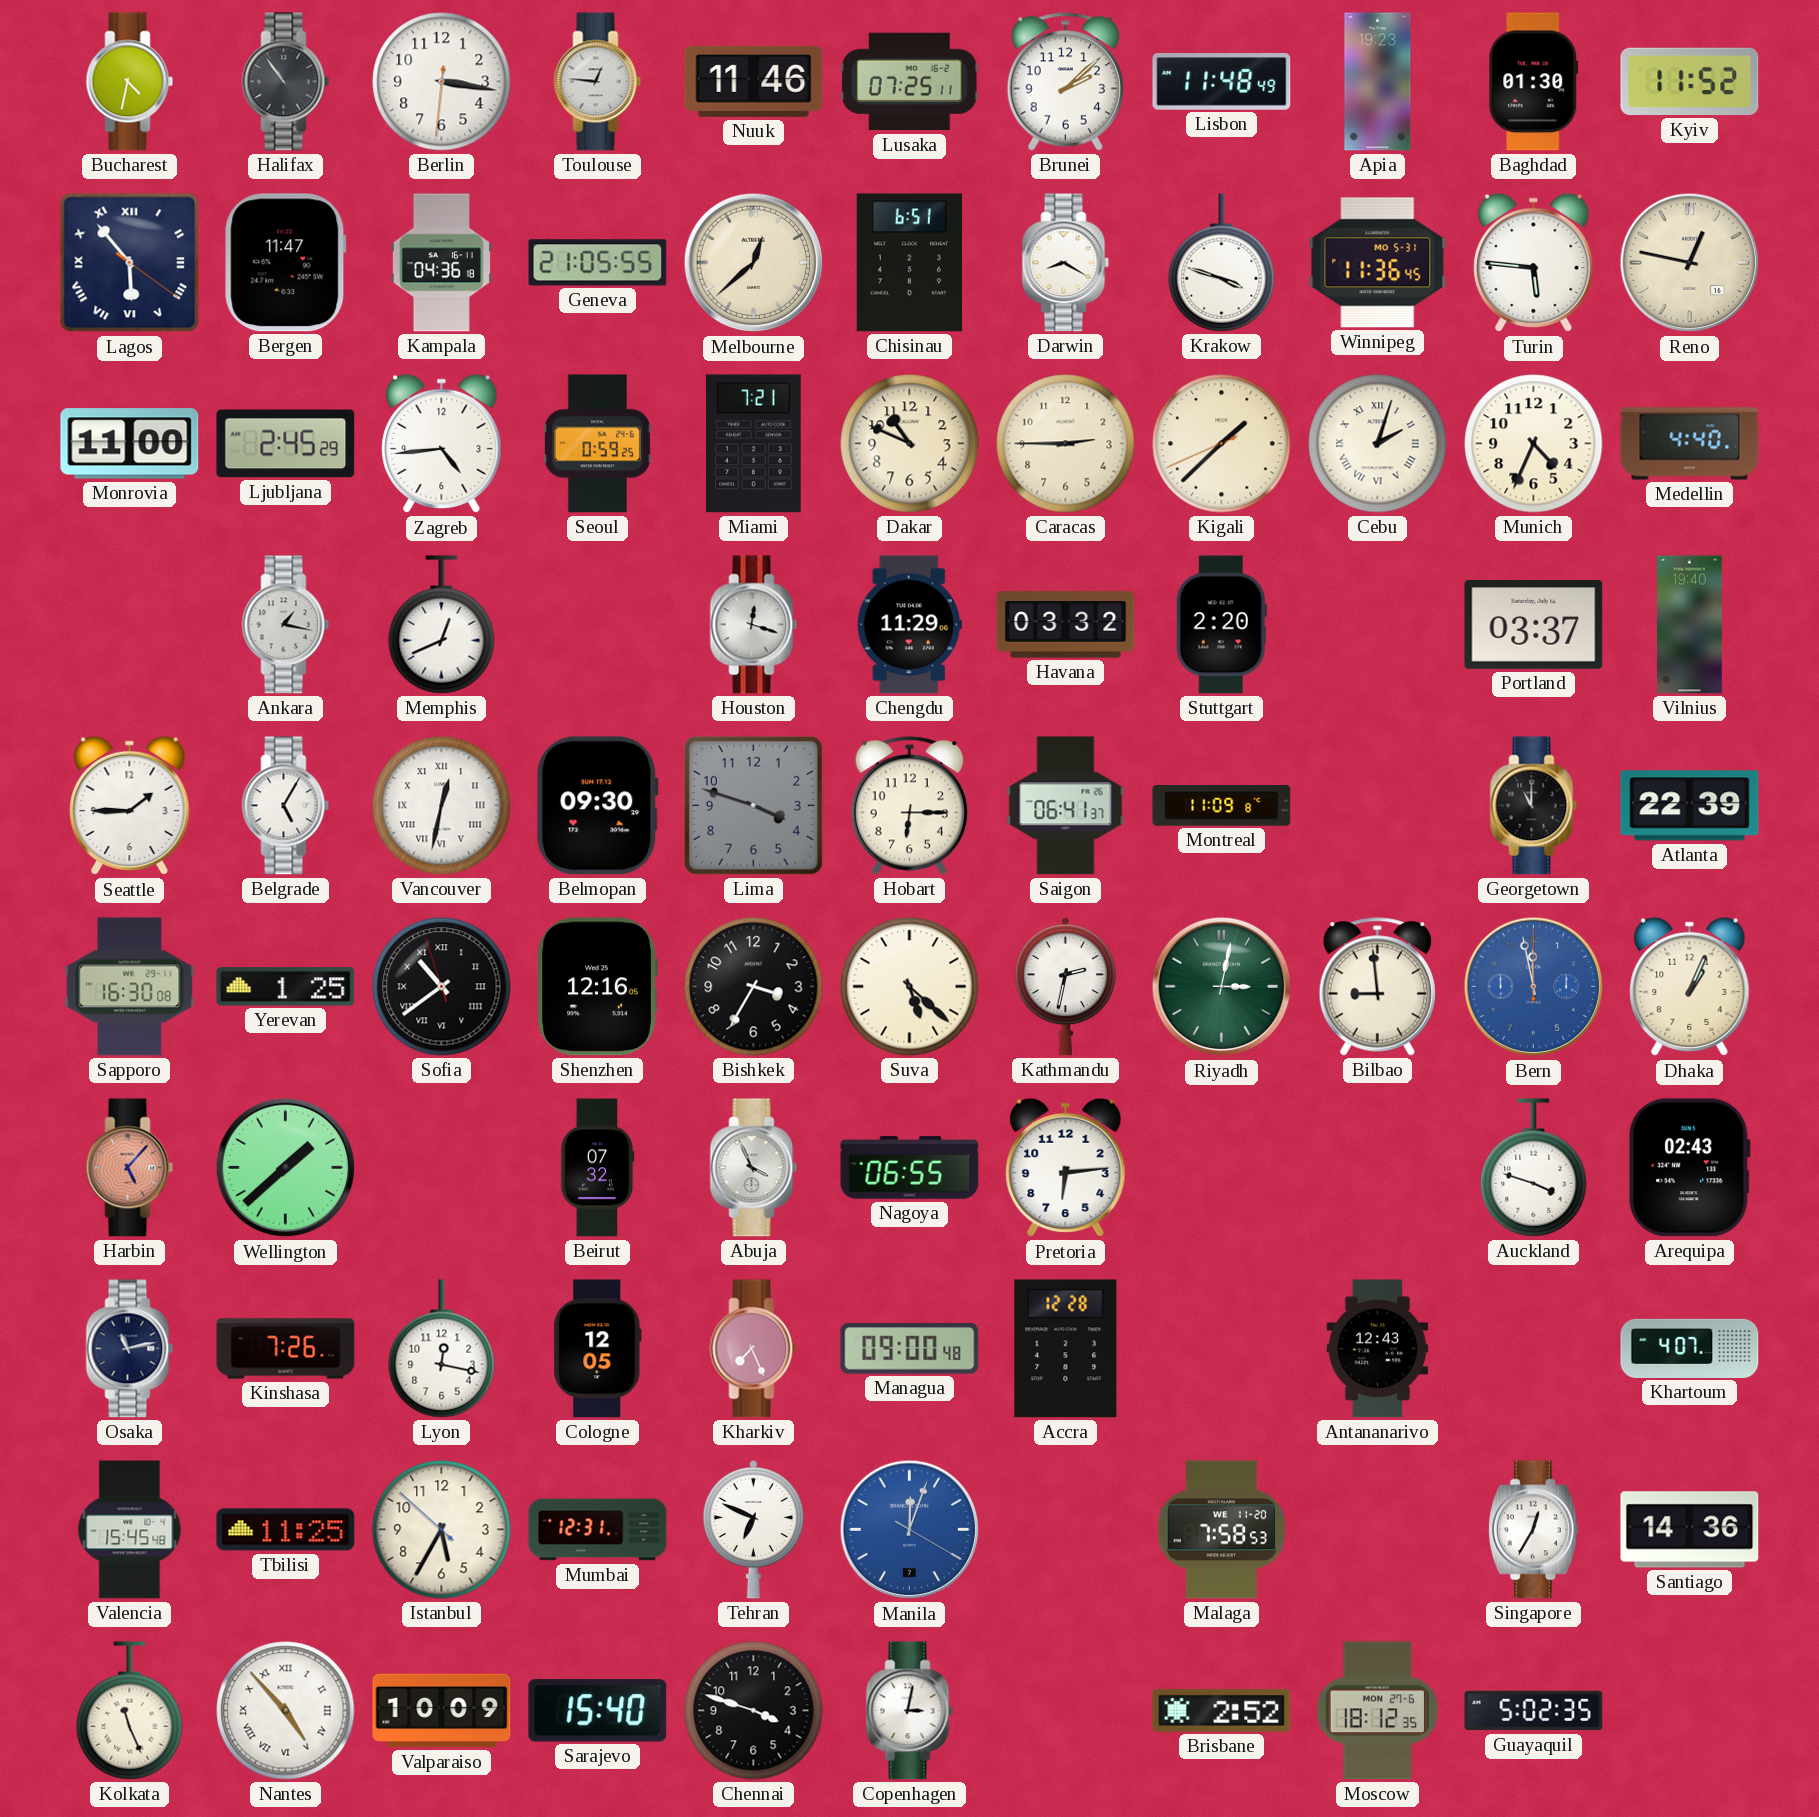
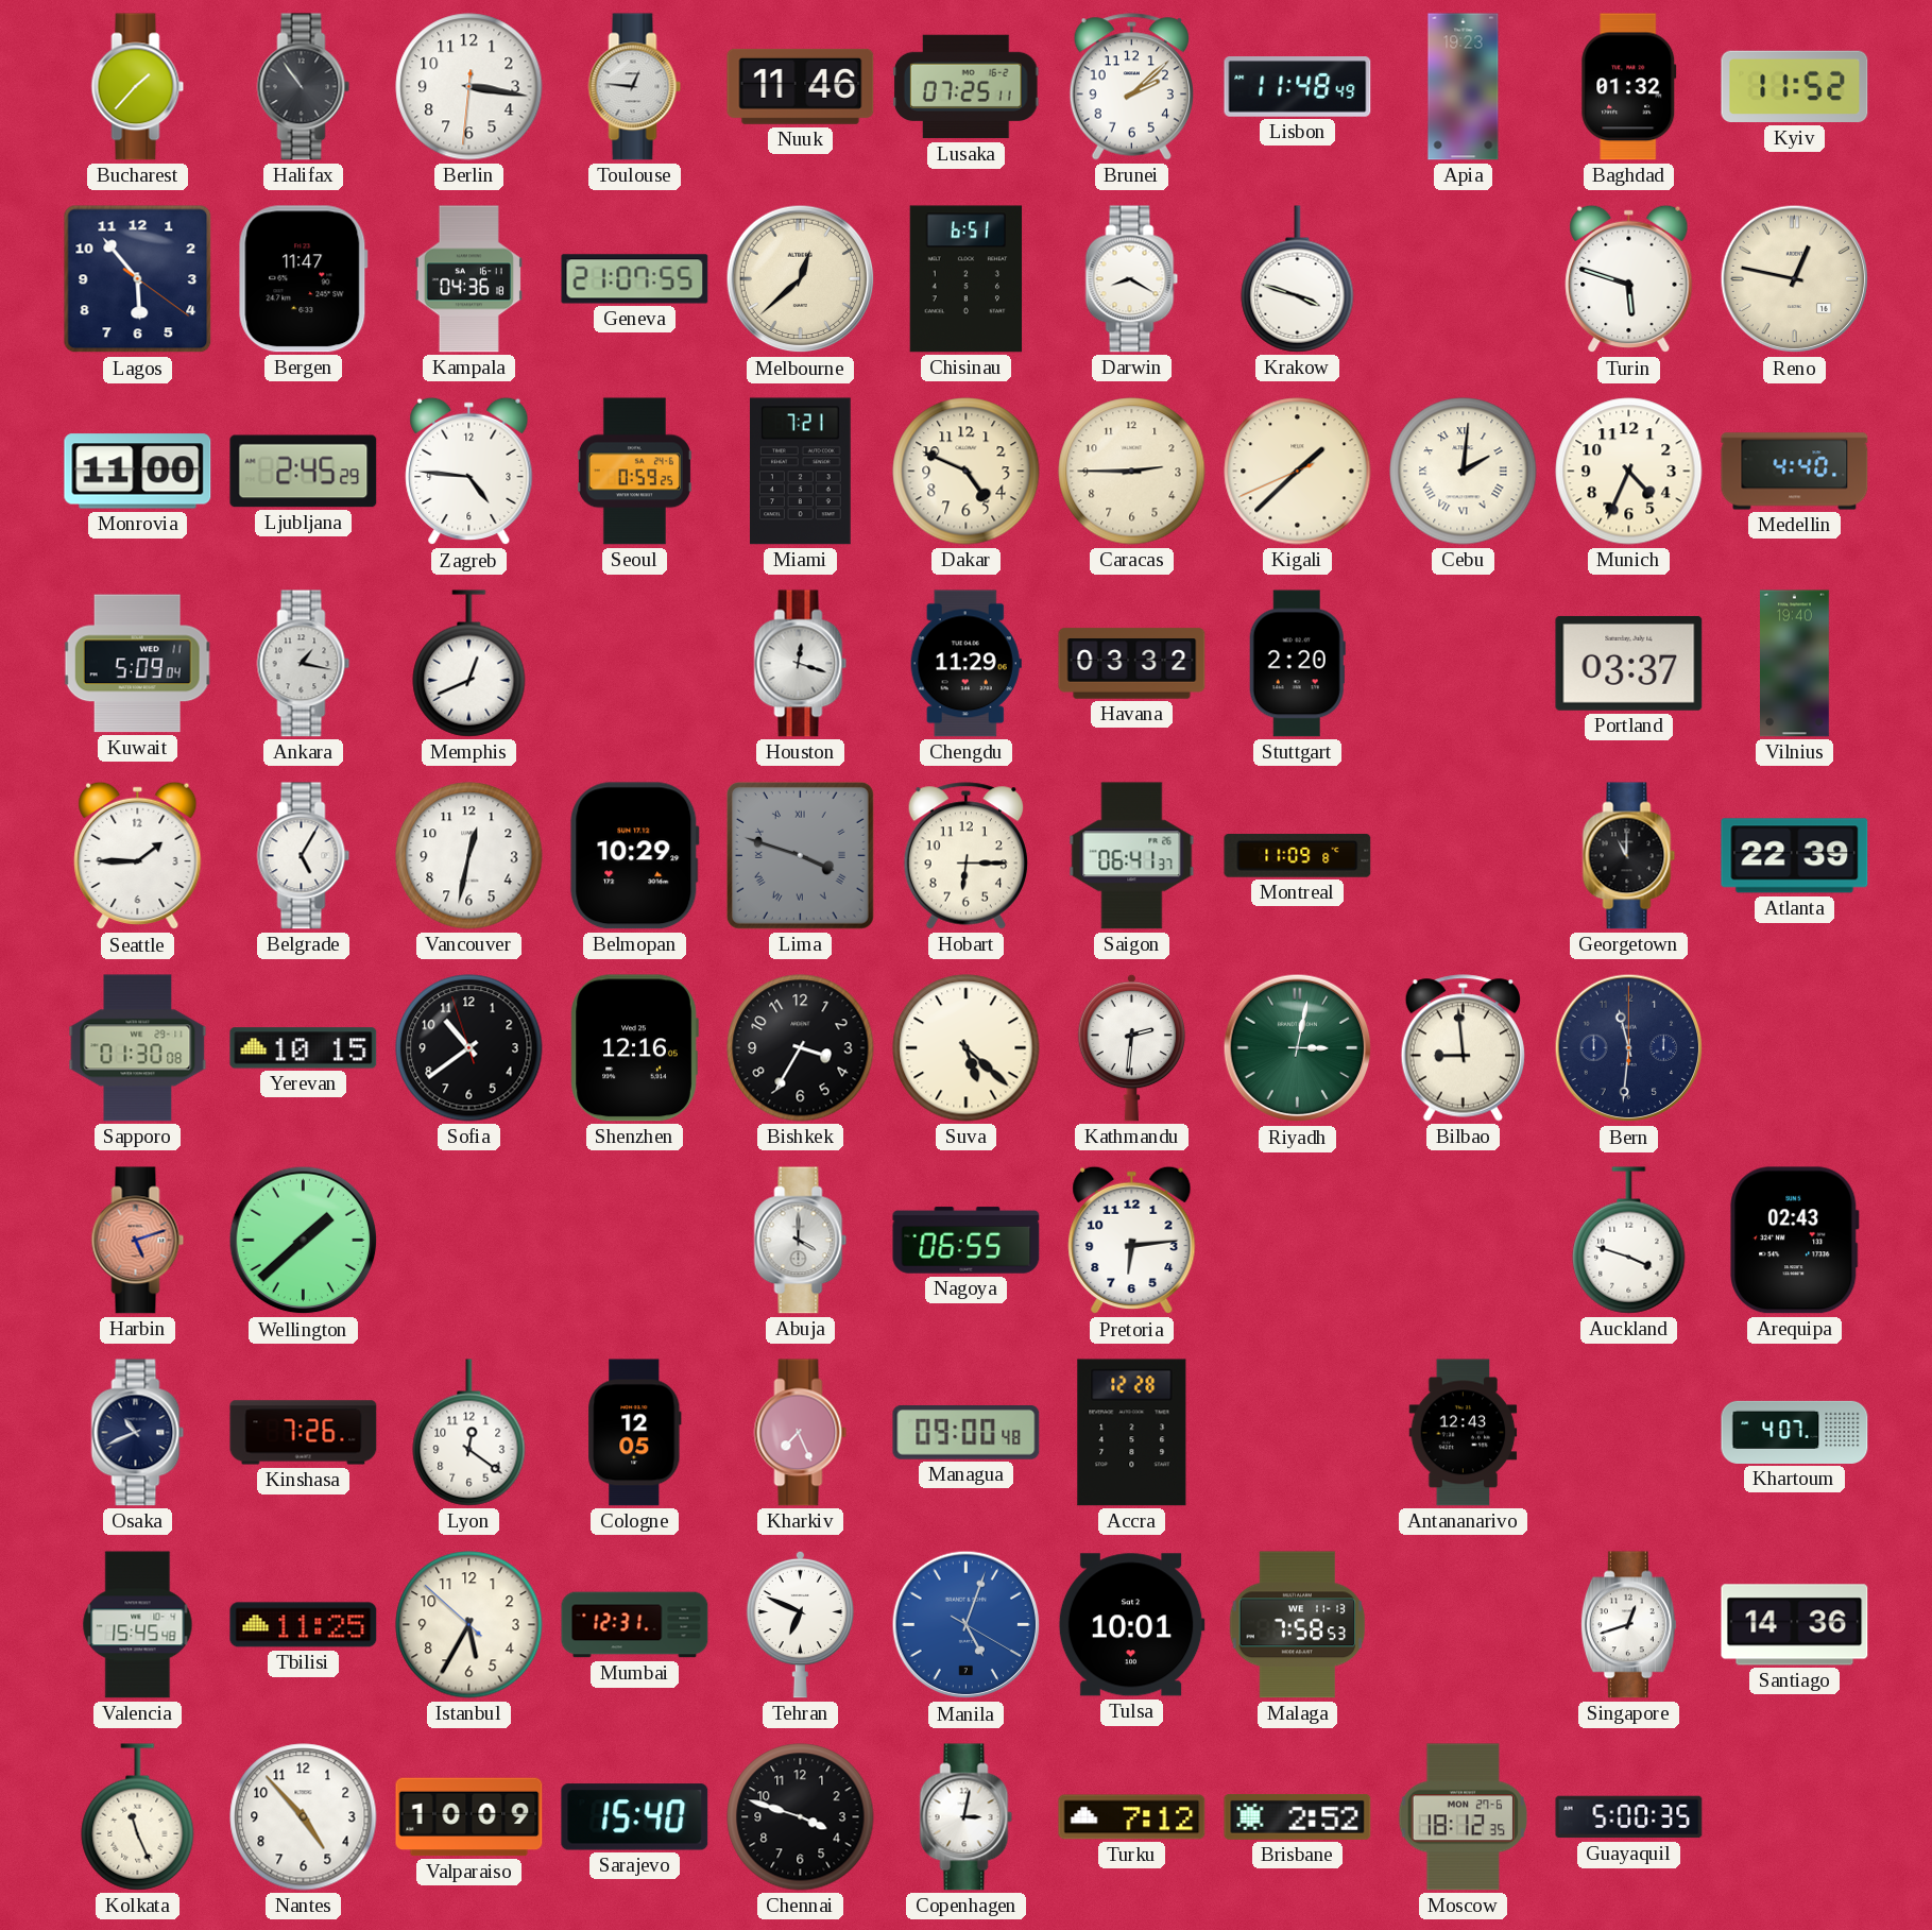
Bucharest: 4:32 -> 1:37
Baghdad: 01:30 -> 01:32
Lagos numerals: Roman -> Arabic
Geneva: 21:05 -> 21:07
Winnipeg: 11:36 -> none
Turin: 5:46 -> 5:48
Zagreb: 4:44 -> 4:46
Dakar: 10:49 -> 4:49
Cebu: 2:03 -> 2:01
Kuwait: none -> 5:09
Vancouver numerals: Roman -> Arabic
Belmopan: 09:30 -> 10:29
Lima numerals: Arabic -> Roman
Sapporo: 16:30 -> 01:30
Yerevan: 1:25 -> 10:15
Sofia numerals: Roman -> Arabic
Kathmandu: 2:32 -> 2:31
Bern: 11:58 -> 11:31
Bern dial: blue -> navy
Dhaka: 1:04 -> none
Harbin: 5:07 -> 5:12
Beirut: 07:32 -> none
Abuja: 3:56 -> 4:00
Osaka: 11:13 -> 10:41
Lyon: 12:17 -> 12:21
Manila: 12:03 -> 5:03
Tulsa: none -> 10:01
Malaga date: WE 11-20 -> WE 11-13
Singapore: 12:35 -> 12:42
Nantes numerals: Roman -> Arabic
Turku: none -> 7:12
Guayaquil: 5:02 -> 5:00
